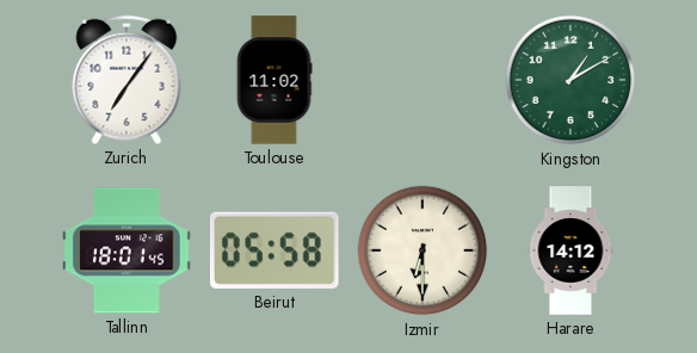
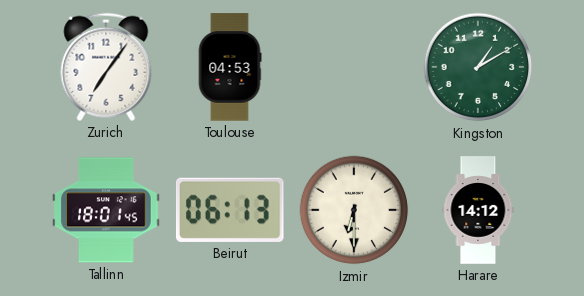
Toulouse: 11:02 -> 04:53
Beirut: 05:58 -> 06:13
